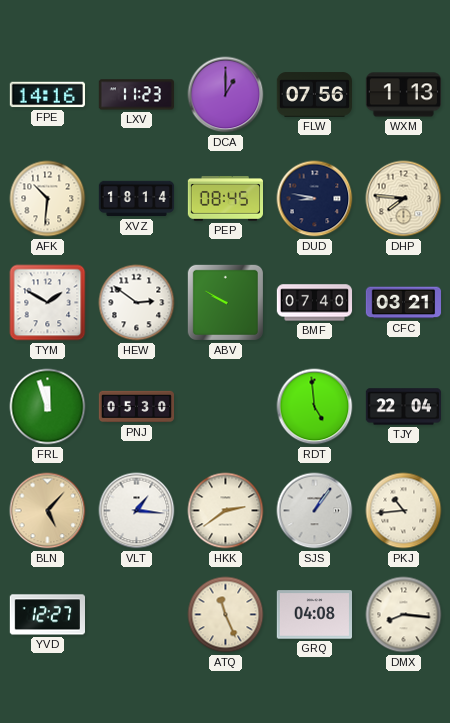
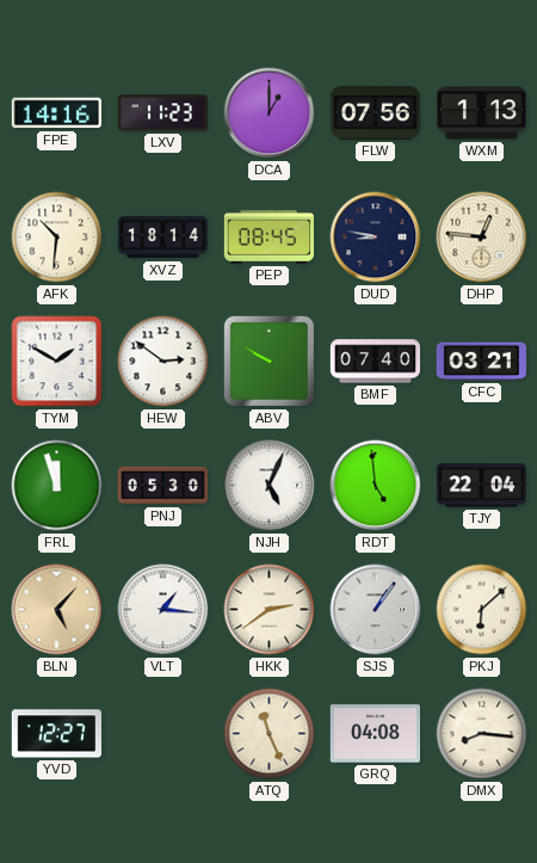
DHP: 7:46 -> 12:46
NJH: none -> 5:04
PKJ: 10:44 -> 6:08
